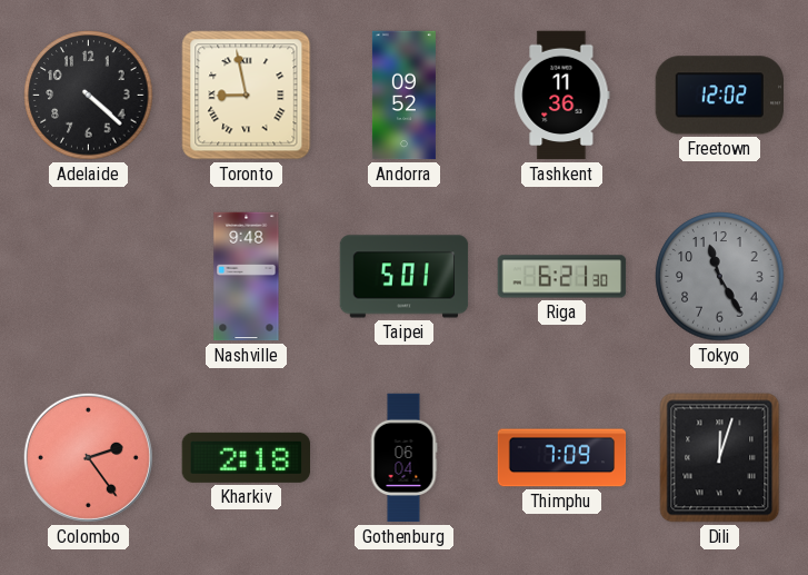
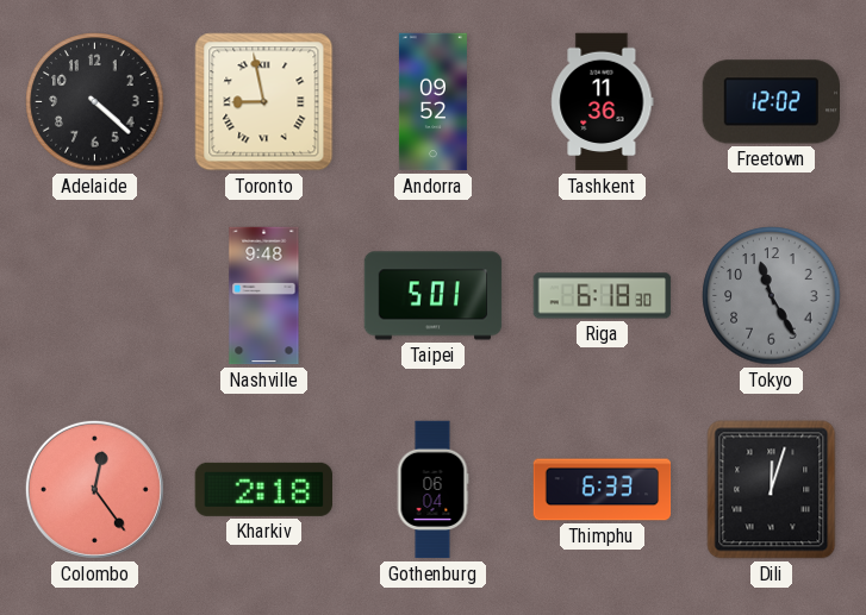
Riga: 6:21 -> 6:18
Colombo: 2:24 -> 12:24
Thimphu: 7:09 -> 6:33
